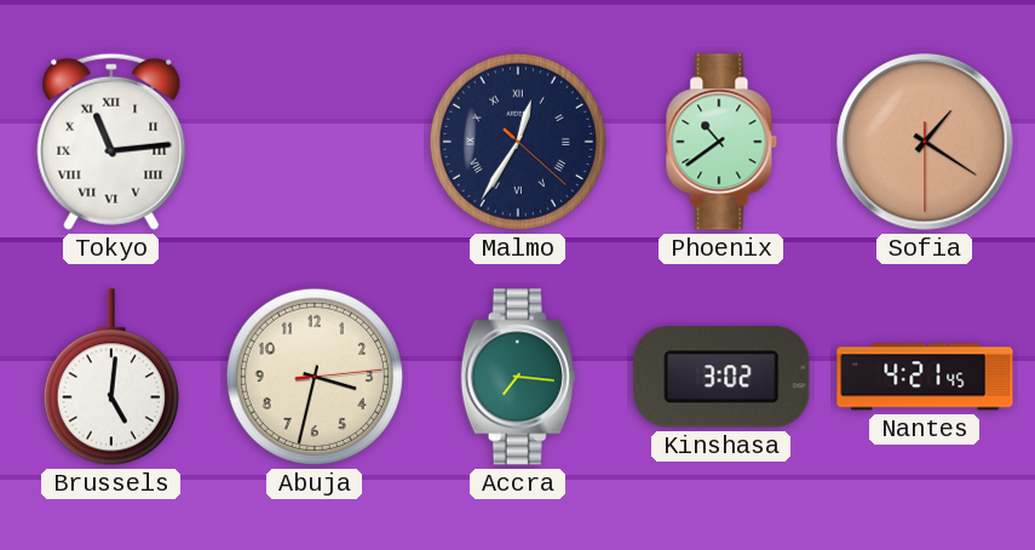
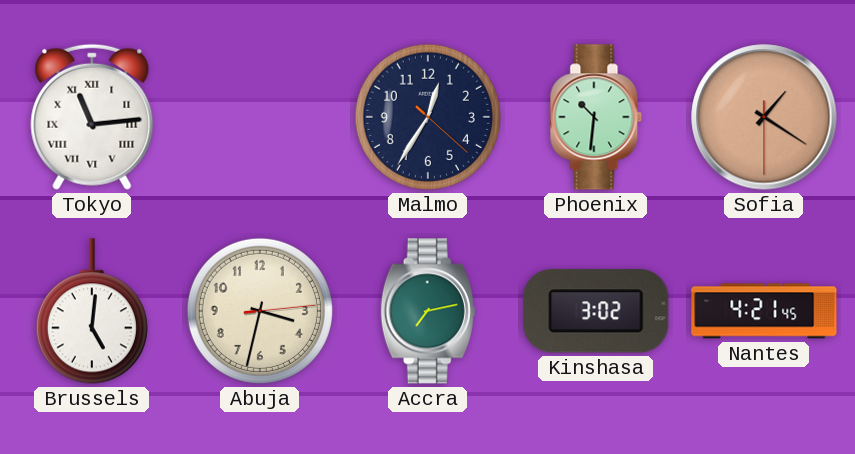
Malmo numerals: Roman -> Arabic
Phoenix: 10:39 -> 10:31
Accra: 7:16 -> 7:13
